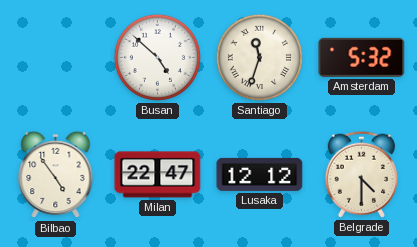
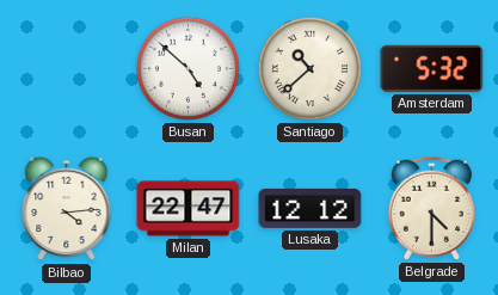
Santiago: 11:33 -> 10:38
Bilbao: 4:54 -> 4:14
